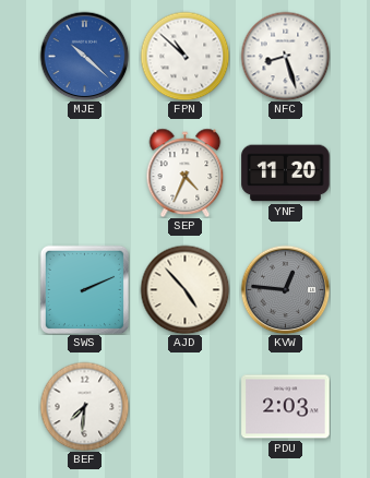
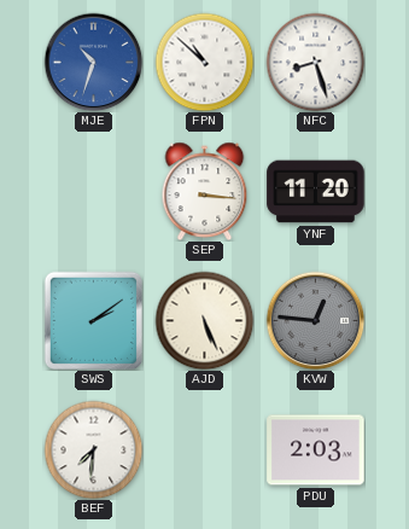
MJE: 10:22 -> 10:33
SEP: 4:34 -> 3:16
SWS: 2:11 -> 2:09
AJD: 4:53 -> 5:26
